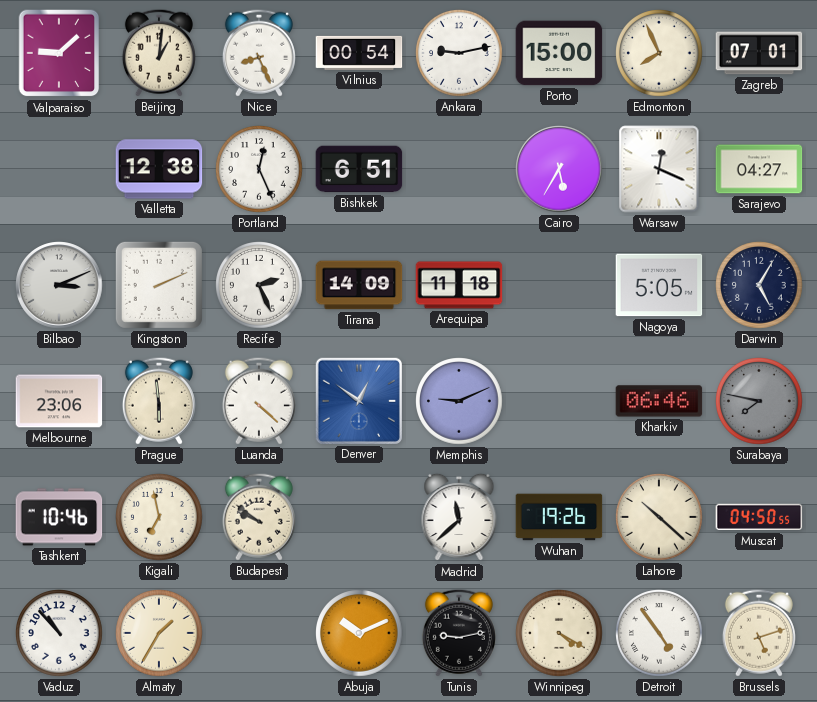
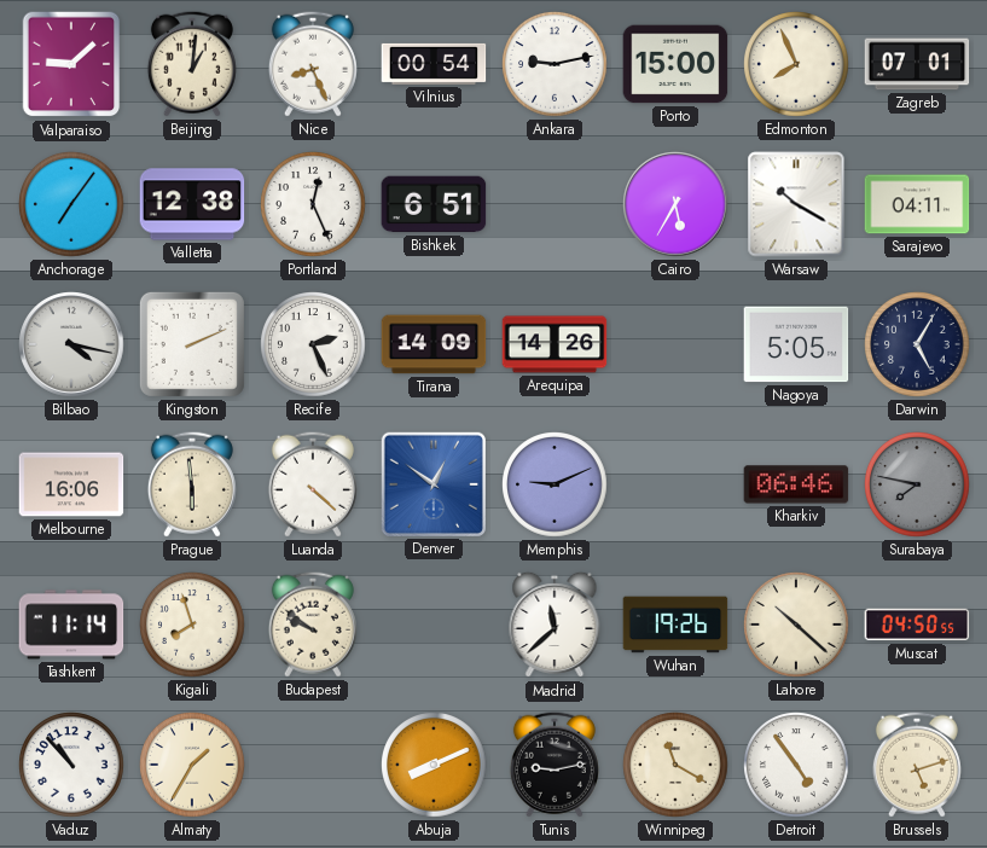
Anchorage: none -> 7:06
Warsaw: 12:19 -> 10:20
Sarajevo: 04:27 -> 04:11
Bilbao: 3:11 -> 4:17
Arequipa: 11:18 -> 14:26
Melbourne: 23:06 -> 16:06
Tashkent: 10:46 -> 11:14
Kigali: 6:58 -> 7:57
Abuja: 10:11 -> 8:11
Winnipeg: 4:20 -> 11:20
